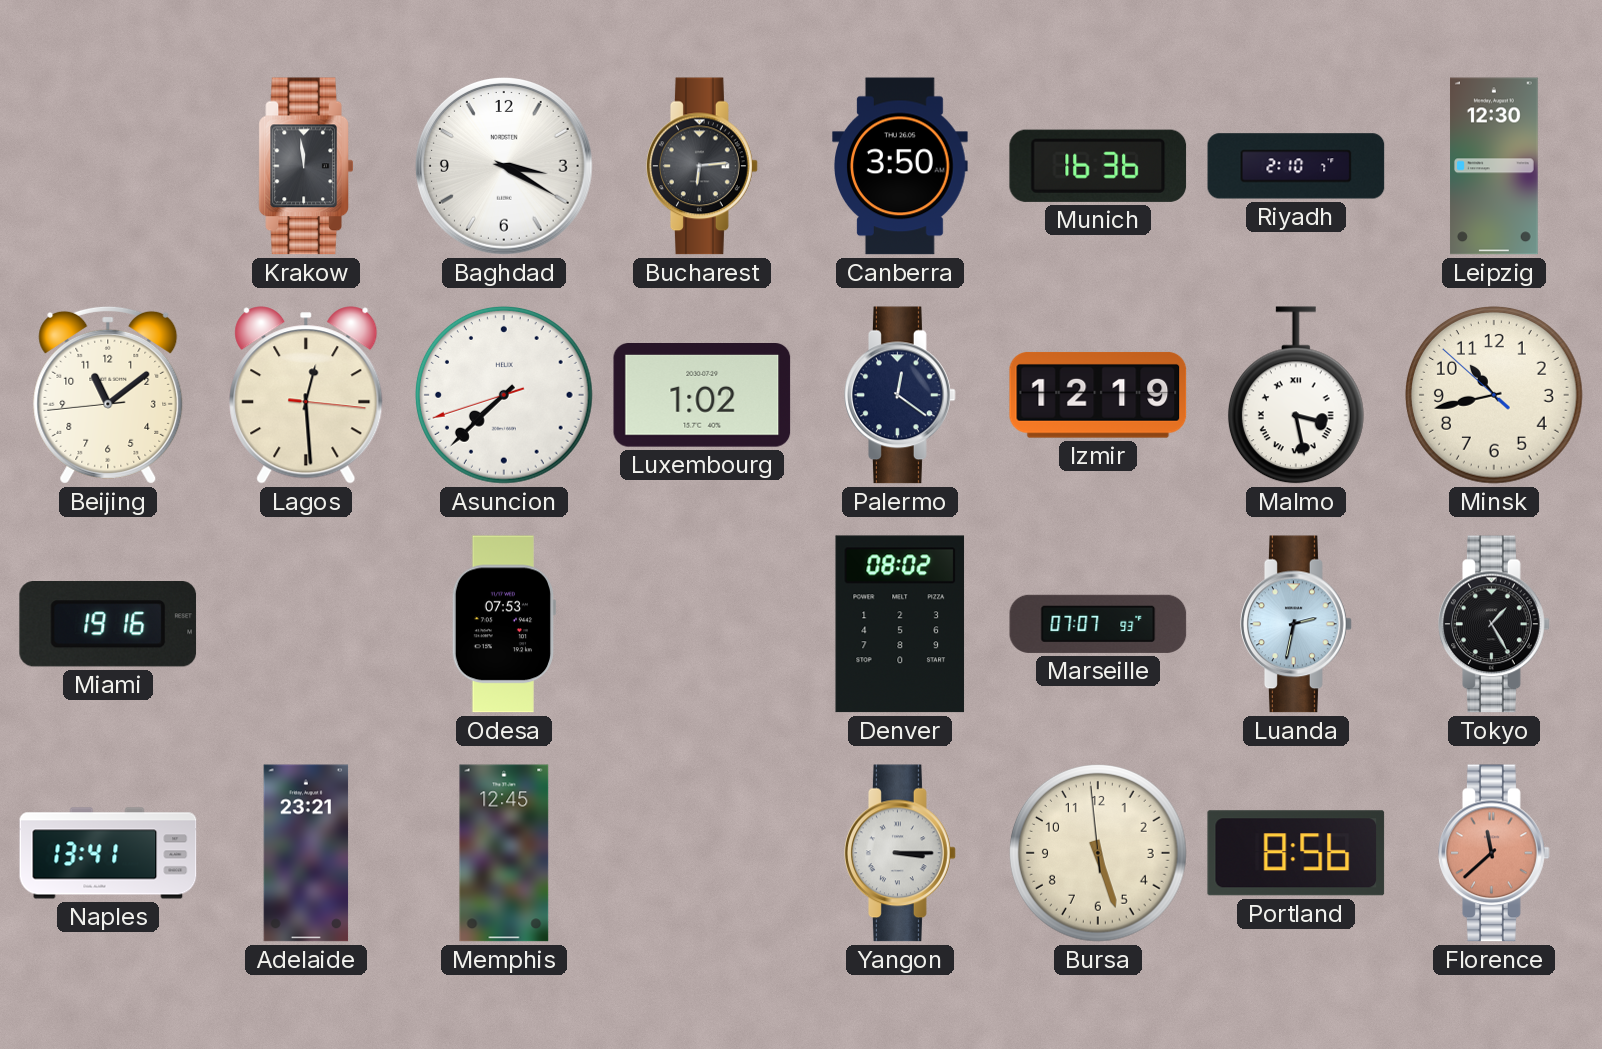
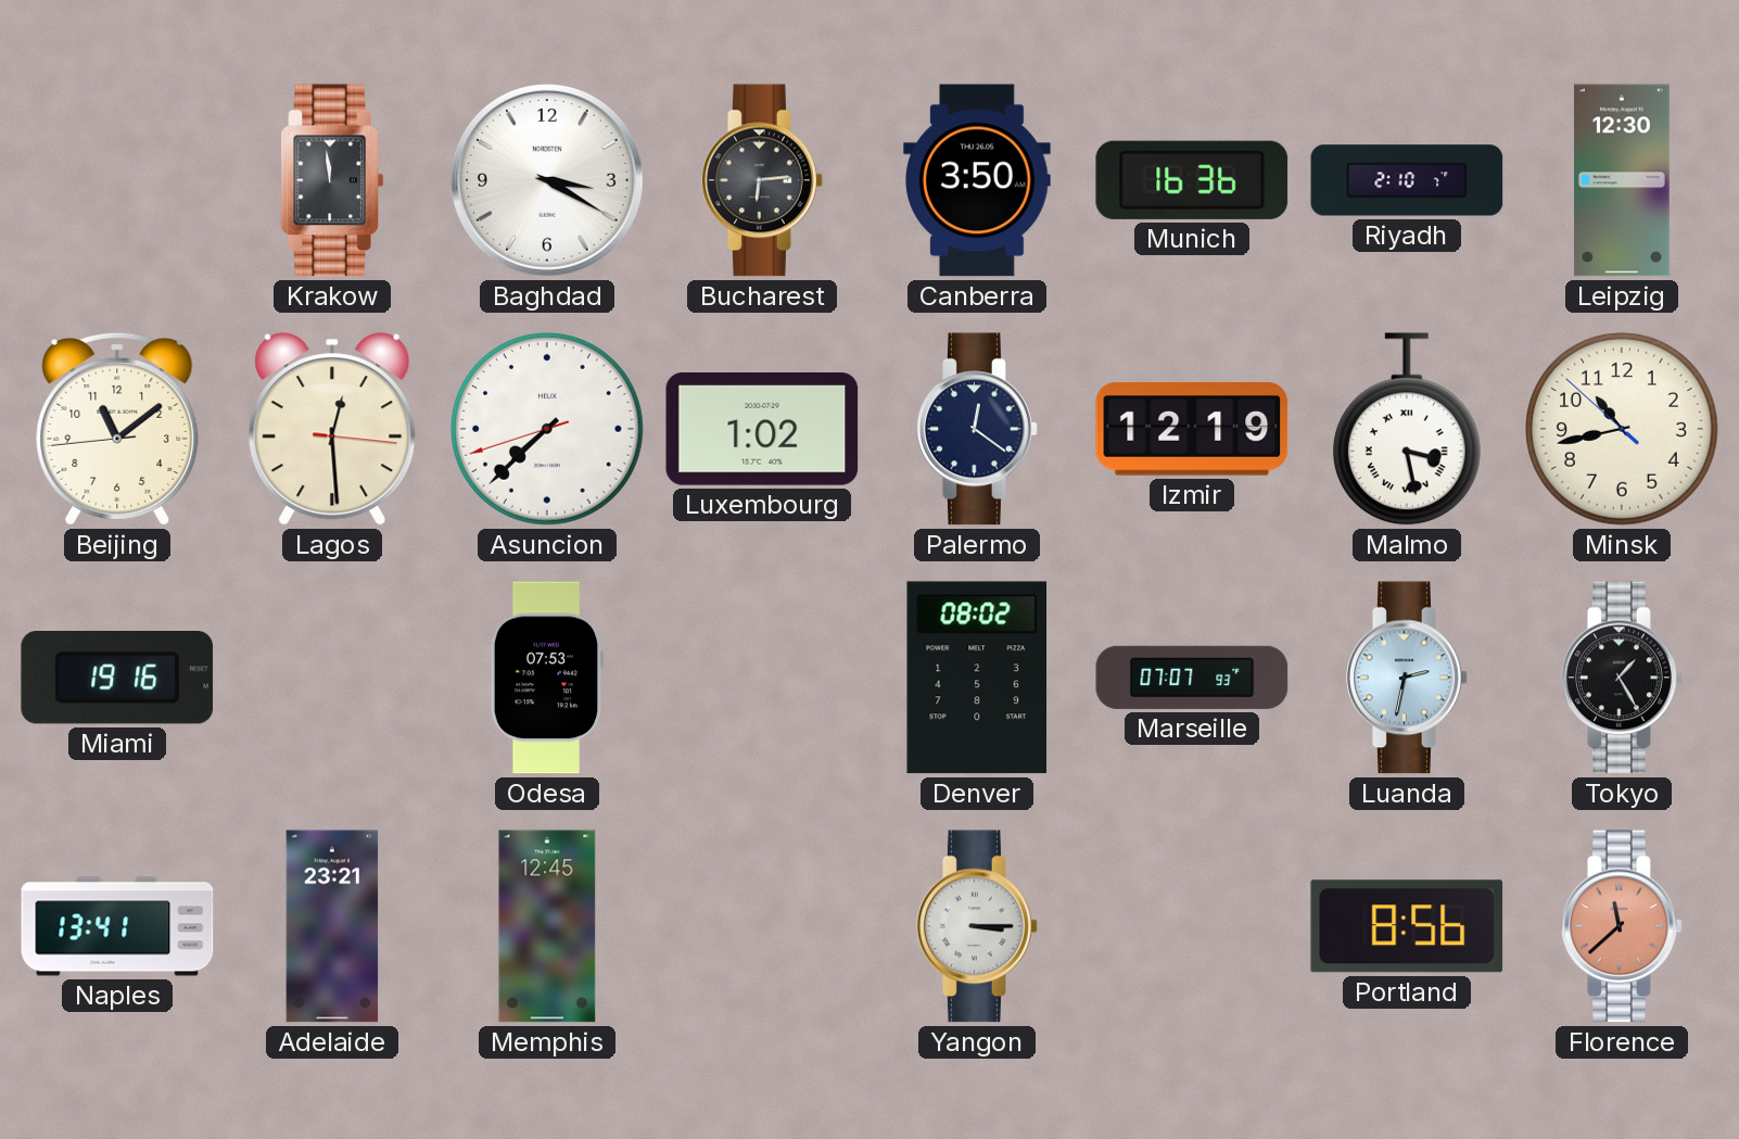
Bursa: 5:26 -> none
